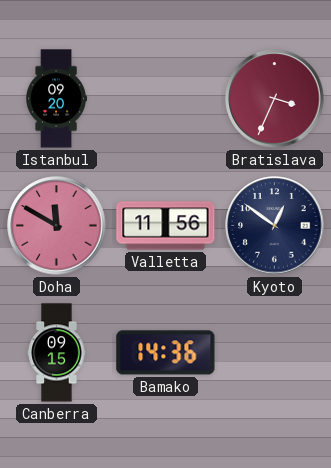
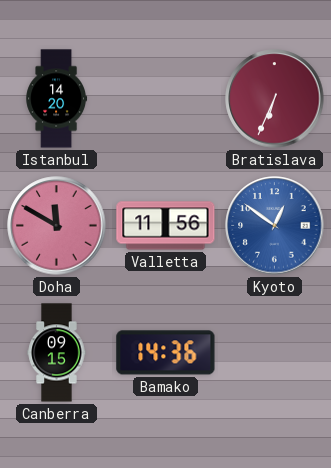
Istanbul: 09:20 -> 14:20
Bratislava: 3:34 -> 6:34
Kyoto dial: navy -> blue
